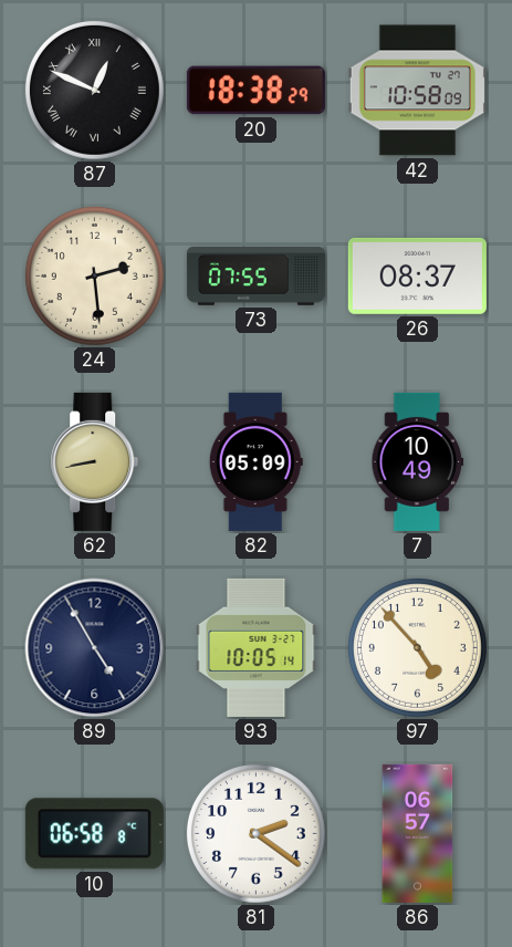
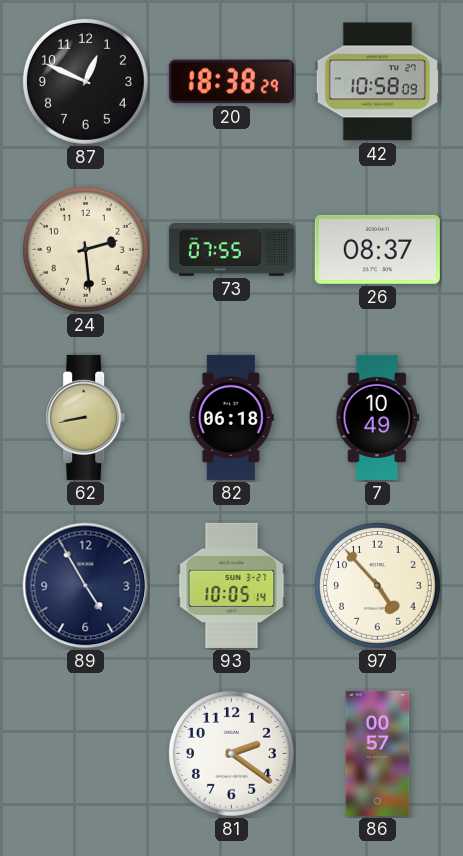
87 numerals: Roman -> Arabic
82: 05:09 -> 06:18
10: 06:58 -> none
86: 06:57 -> 00:57
